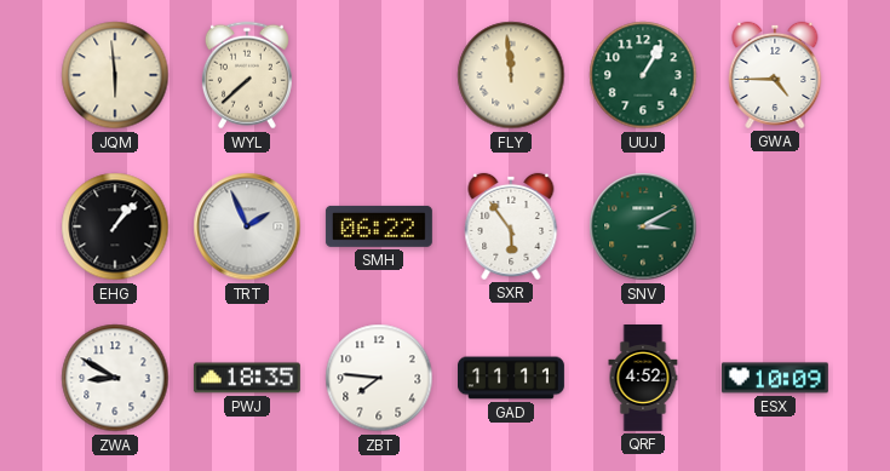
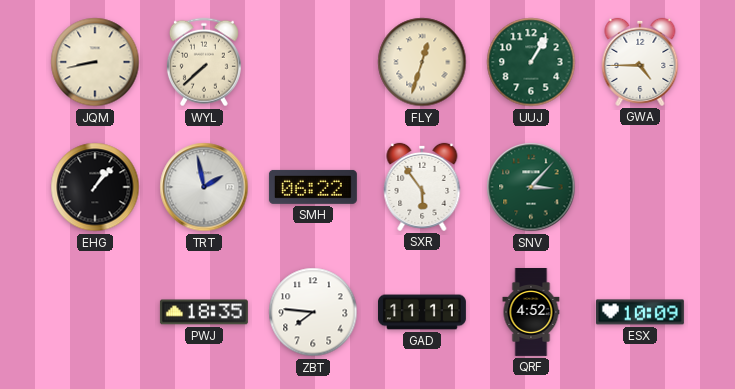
JQM: 5:59 -> 8:43
FLY: 11:59 -> 12:33
TRT: 1:56 -> 1:58
SNV: 3:10 -> 3:07
ZWA: 8:50 -> none
